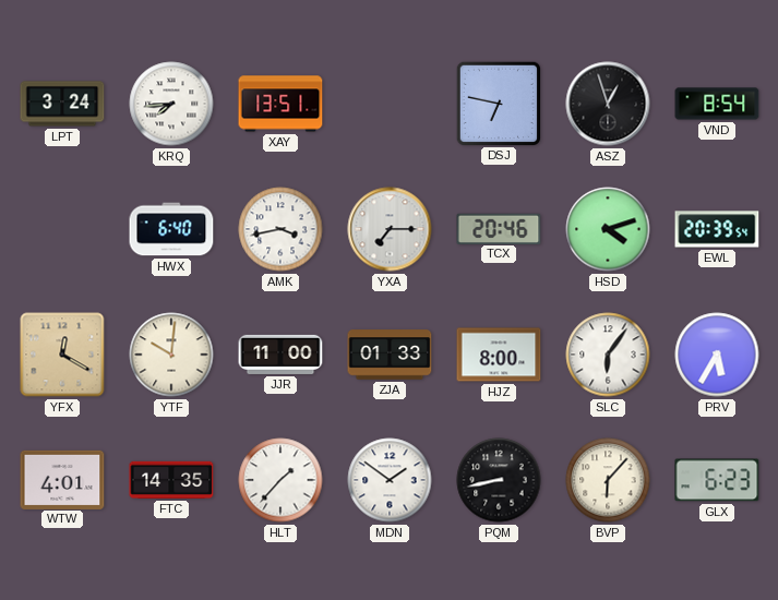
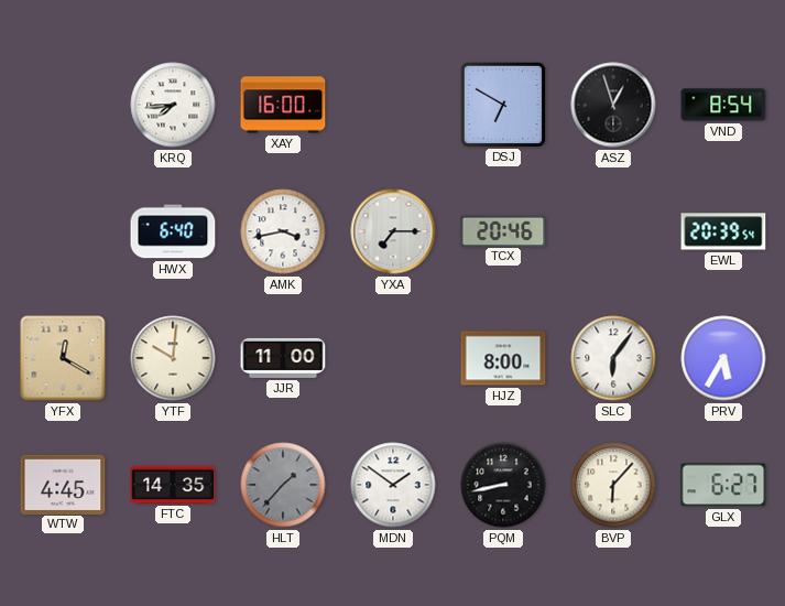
LPT: 3:24 -> none
XAY: 13:51 -> 16:00
DSJ: 6:47 -> 6:50
HSD: 4:12 -> none
ZJA: 01:33 -> none
WTW: 4:01 -> 4:45
HLT dial: white -> grey
GLX: 6:23 -> 6:27
